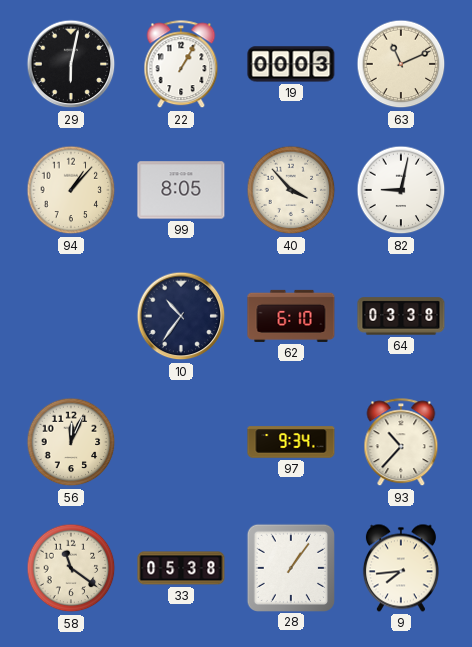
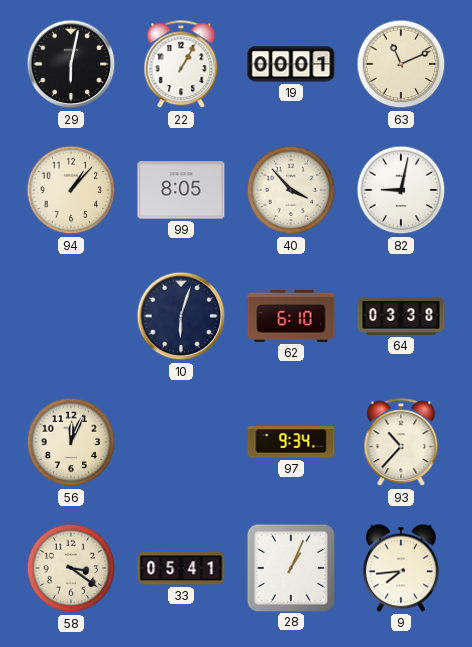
19: 00:03 -> 00:01
10: 10:36 -> 6:03
58: 11:21 -> 3:21
33: 05:38 -> 05:41
28: 1:06 -> 1:04
